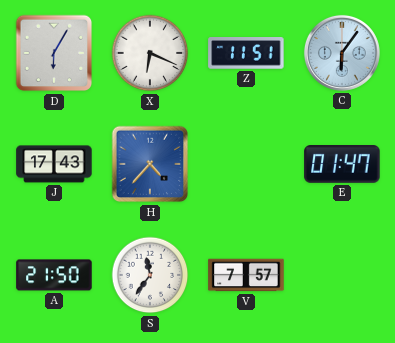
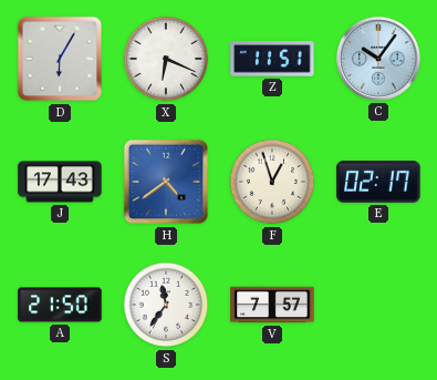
C: 6:06 -> 10:06
H: 4:37 -> 4:39
F: none -> 12:57
E: 01:47 -> 02:17
